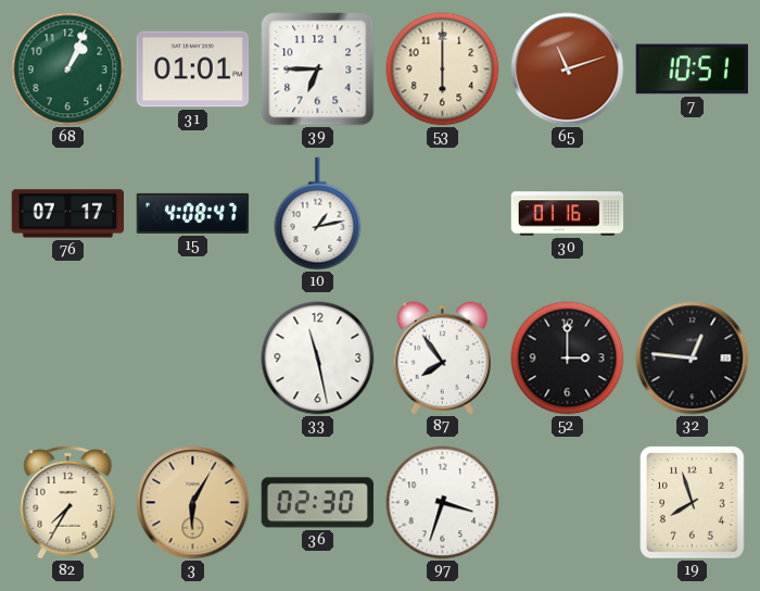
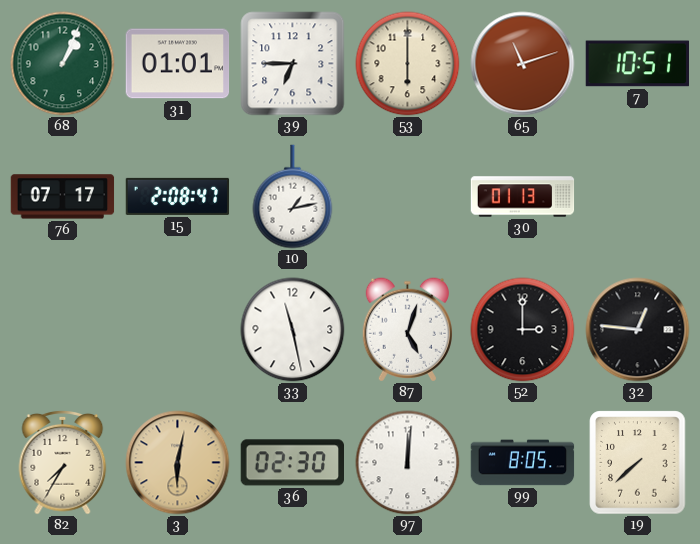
15: 4:08 -> 2:08
30: 01:16 -> 01:13
87: 7:54 -> 5:03
3: 6:05 -> 6:02
97: 3:33 -> 12:01
99: none -> 8:05
19: 7:57 -> 7:38
